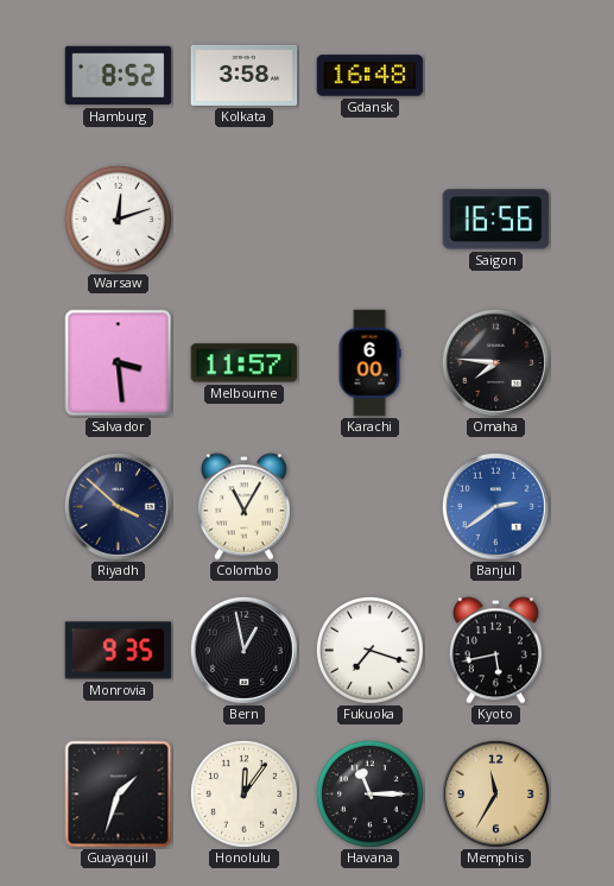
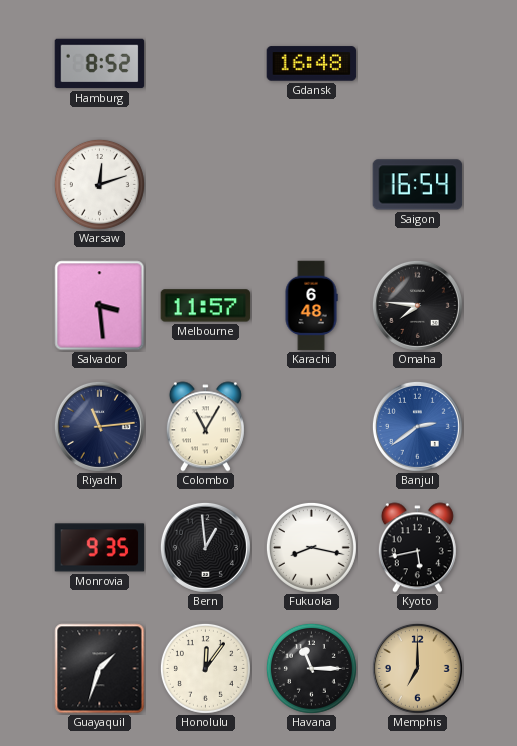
Kolkata: 3:58 -> none
Saigon: 16:56 -> 16:54
Karachi: 6:00 -> 6:48
Riyadh: 3:52 -> 11:14
Bern: 12:58 -> 12:59
Fukuoka: 7:18 -> 8:17
Memphis: 11:35 -> 7:00
